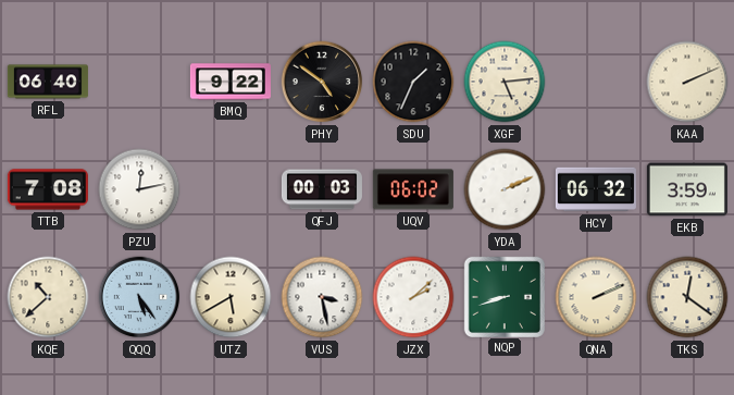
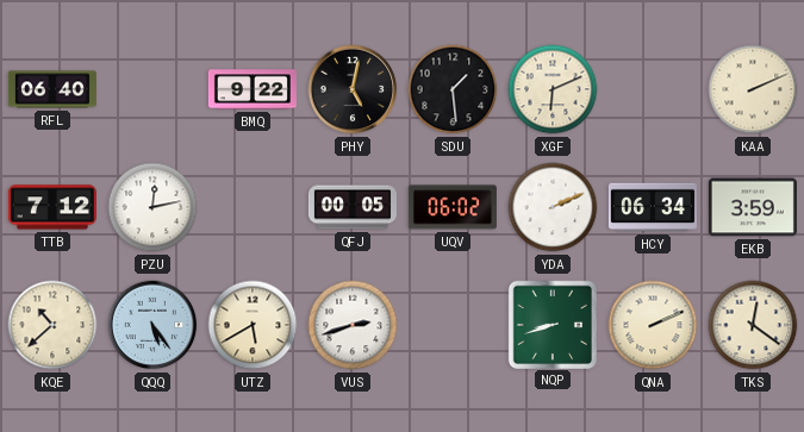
PHY: 4:51 -> 5:02
SDU: 1:34 -> 1:29
XGF: 5:14 -> 6:11
TTB: 7:08 -> 7:12
QFJ: 00:03 -> 00:05
HCY: 06:32 -> 06:34
VUS: 3:28 -> 2:42
JZX: 2:08 -> none
